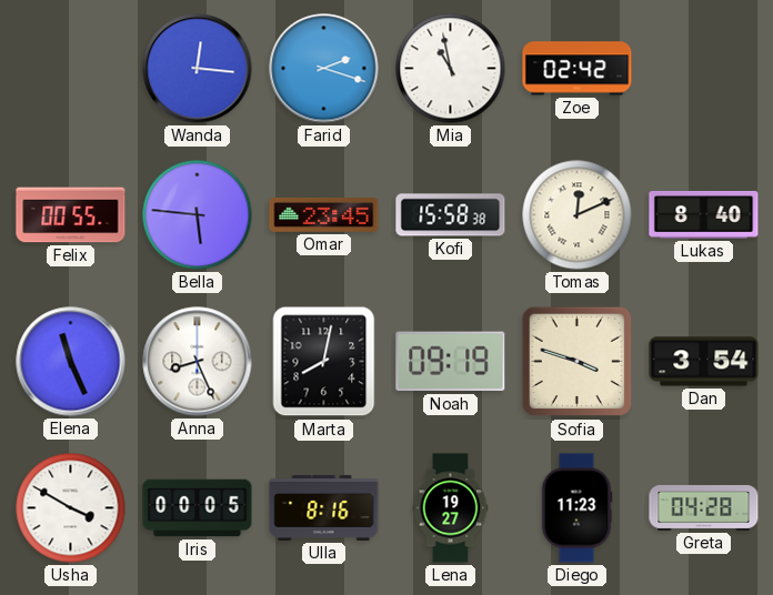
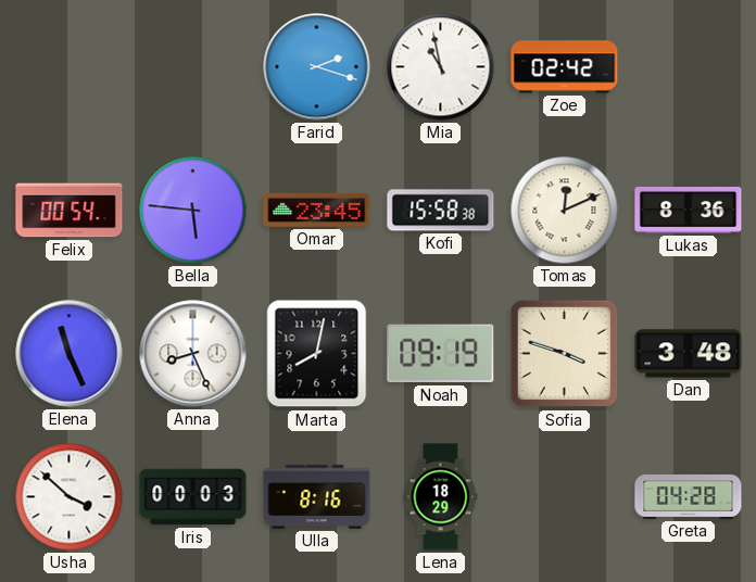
Wanda: 12:16 -> none
Felix: 00:55 -> 00:54
Lukas: 8:40 -> 8:36
Dan: 3:54 -> 3:48
Usha: 3:50 -> 3:52
Iris: 00:05 -> 00:03
Lena: 19:27 -> 18:29
Diego: 11:23 -> none
